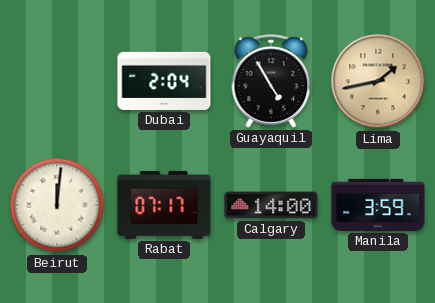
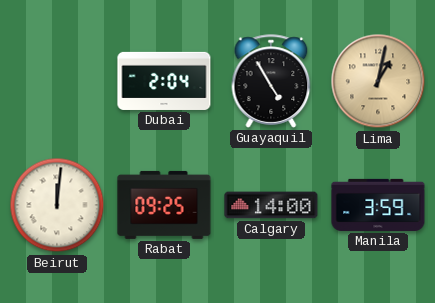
Lima: 1:43 -> 1:02
Rabat: 07:17 -> 09:25
